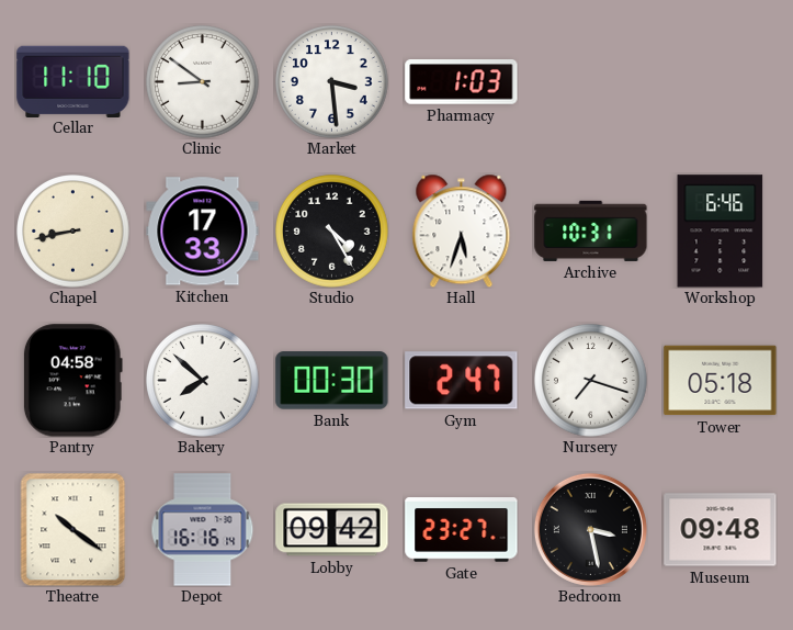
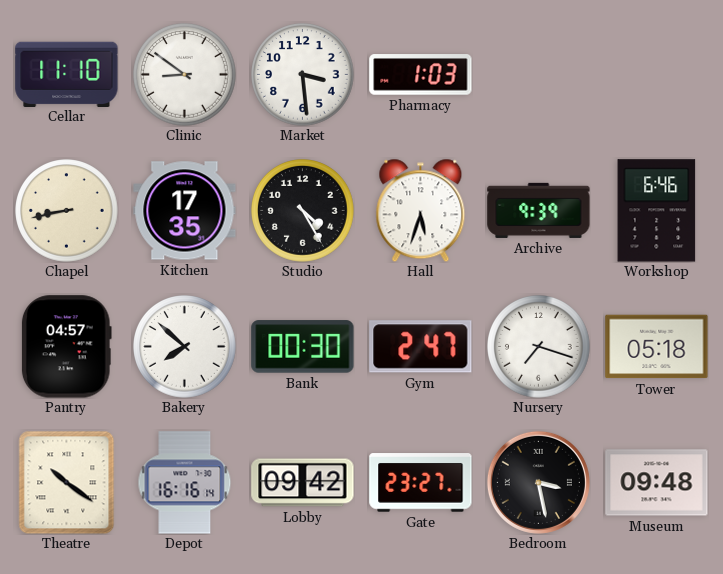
Kitchen: 17:33 -> 17:35
Archive: 10:31 -> 9:39
Pantry: 04:58 -> 04:57
